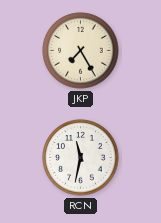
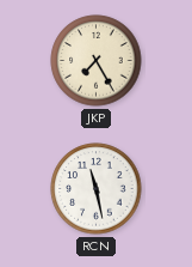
RCN: 11:32 -> 11:28
